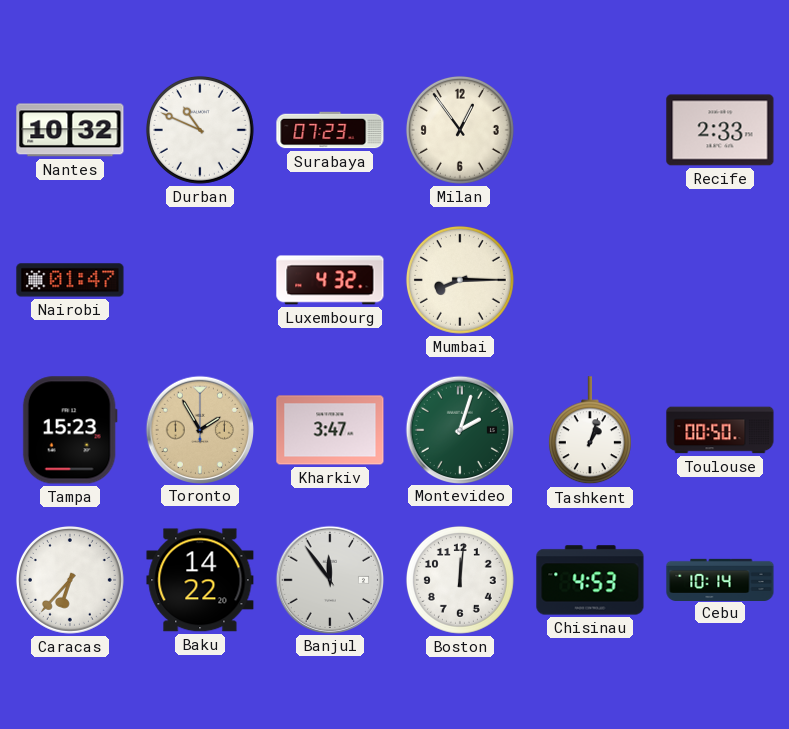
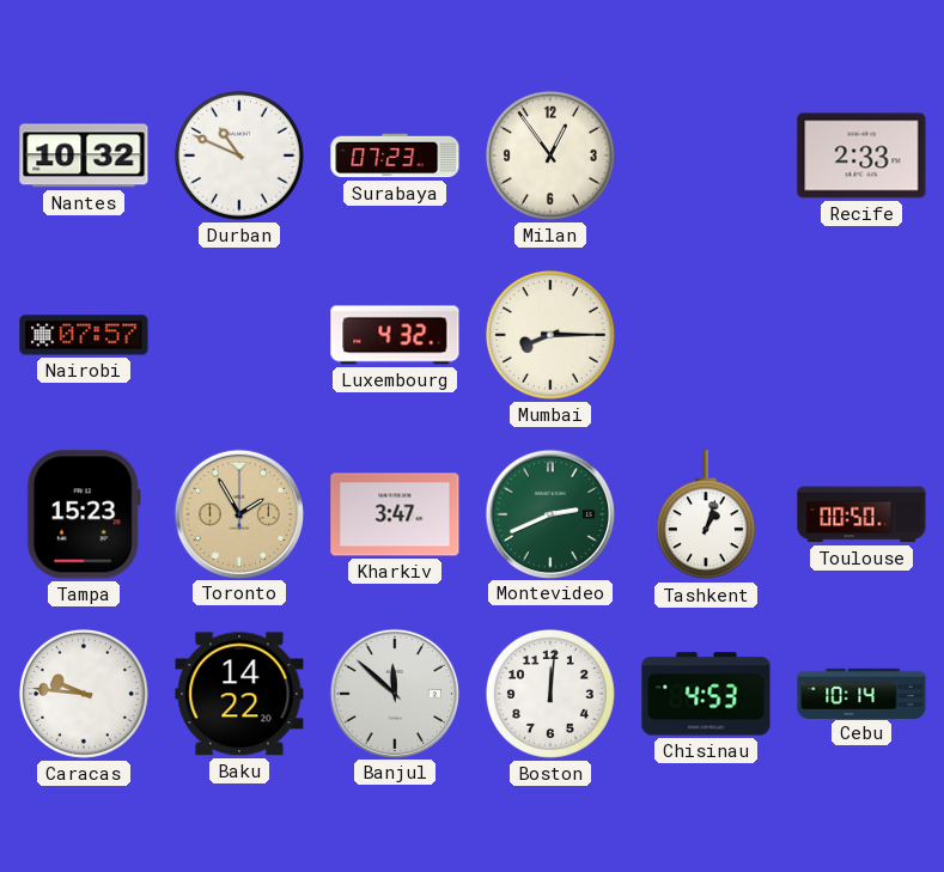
Nairobi: 01:47 -> 07:57
Montevideo: 2:03 -> 2:41
Caracas: 6:37 -> 9:46
Banjul: 11:54 -> 11:52
